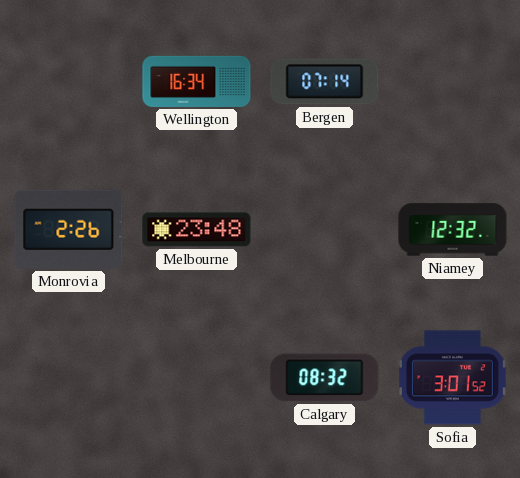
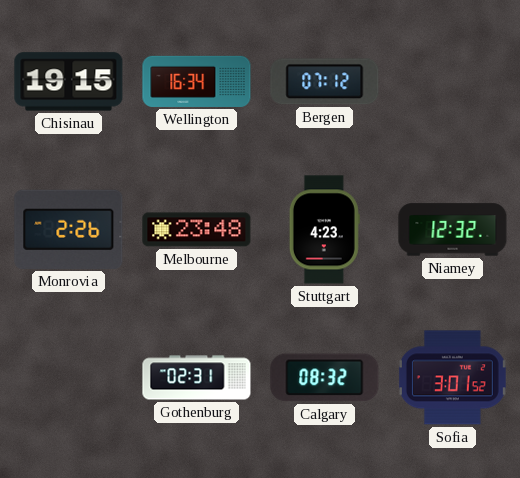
Chisinau: none -> 19:15
Bergen: 07:14 -> 07:12
Stuttgart: none -> 4:23
Gothenburg: none -> 02:31
